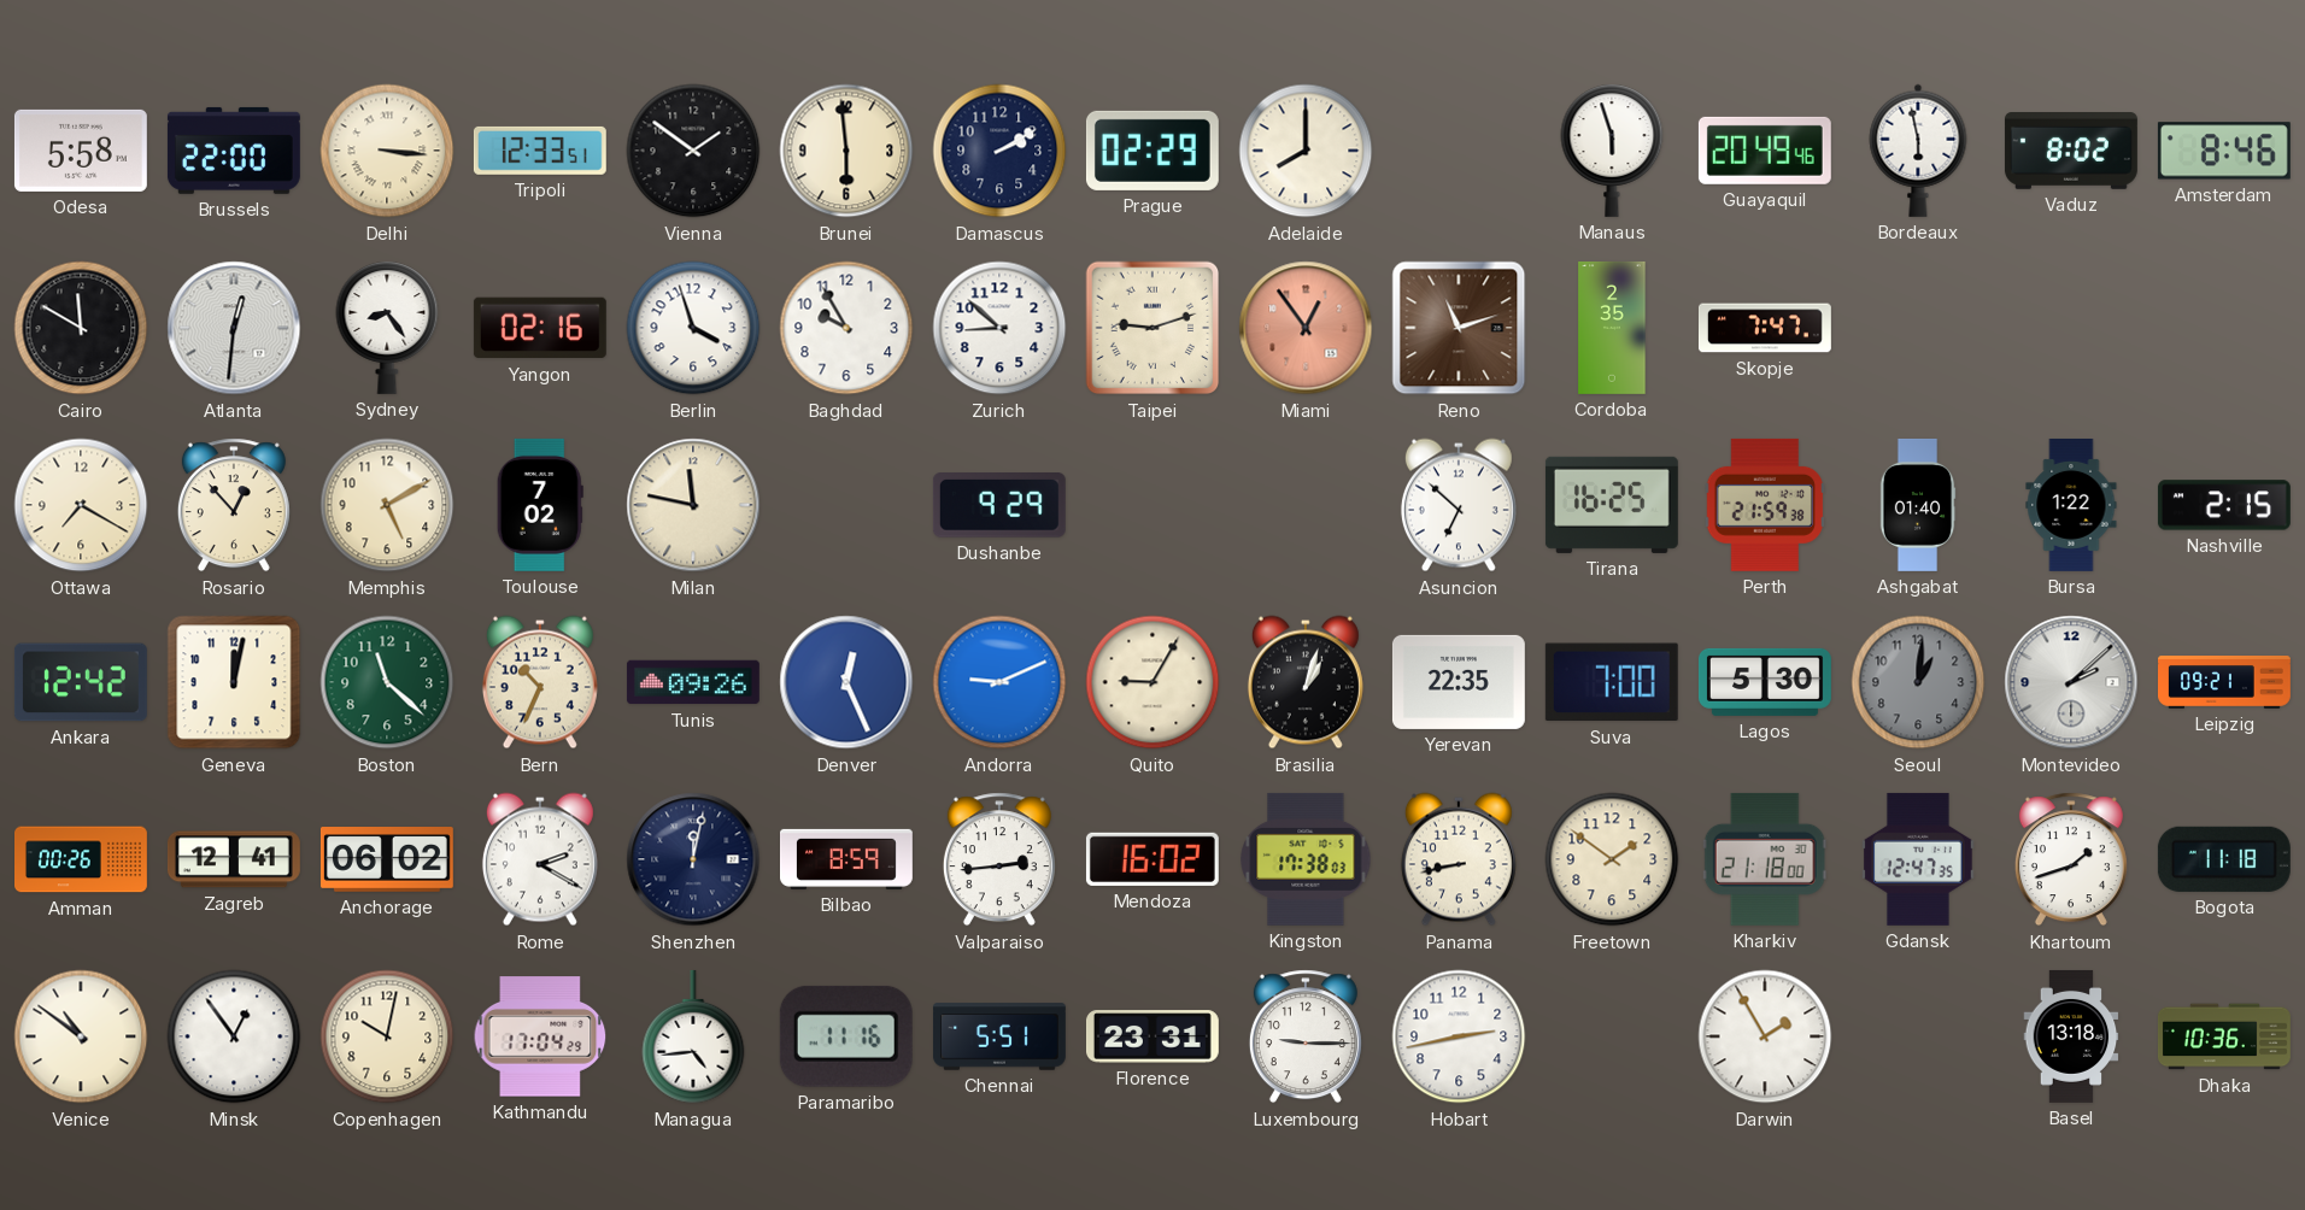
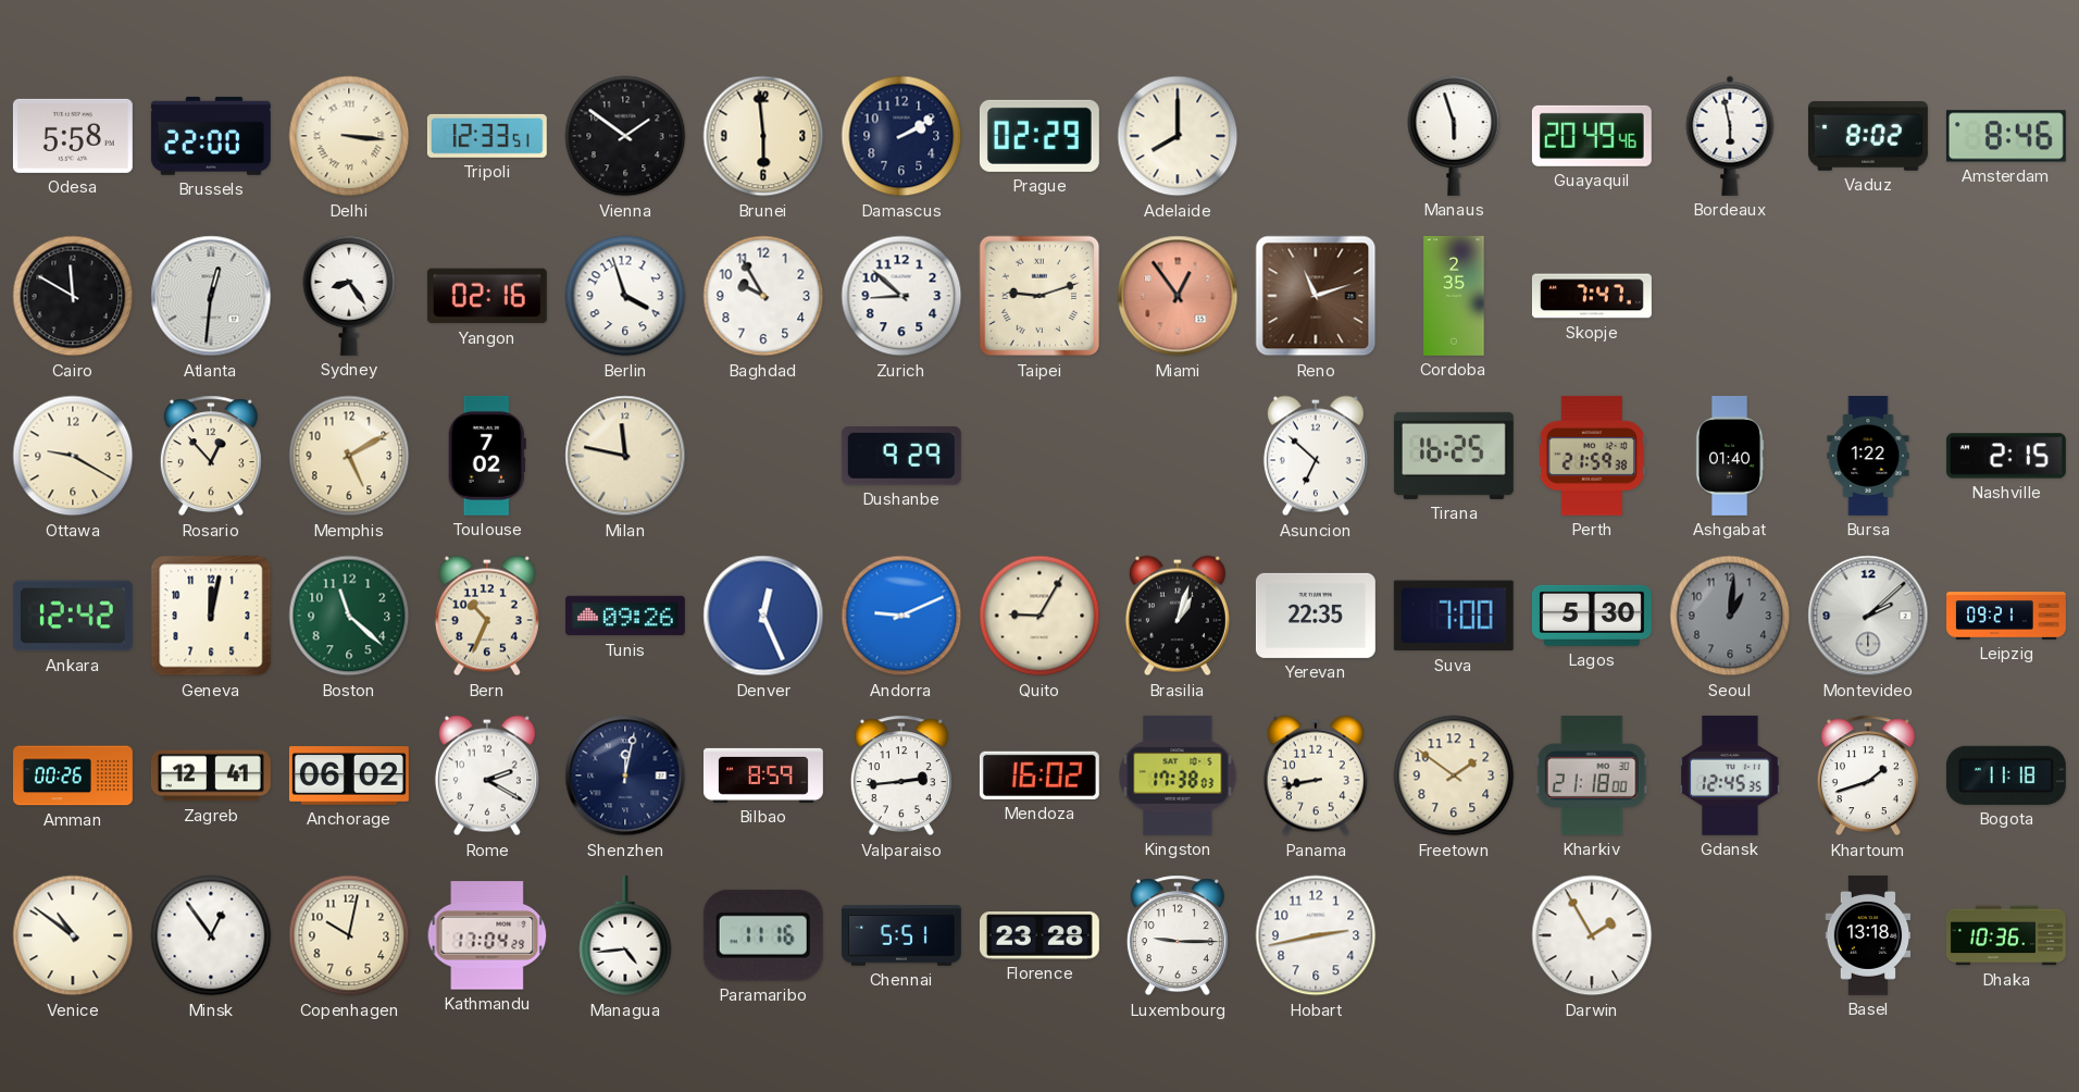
Ottawa: 7:20 -> 9:20
Gdansk: 12:47 -> 12:45
Florence: 23:31 -> 23:28
